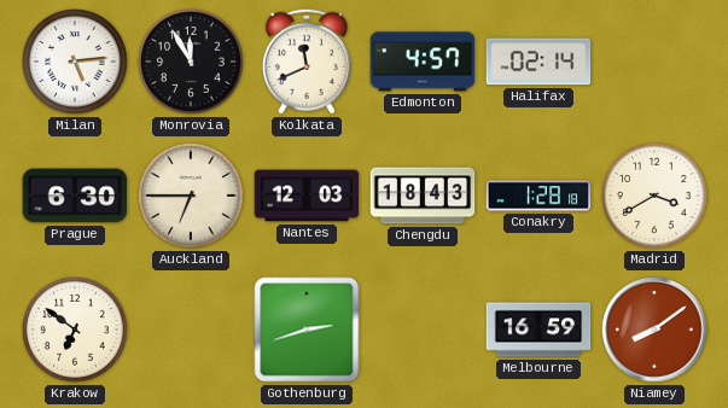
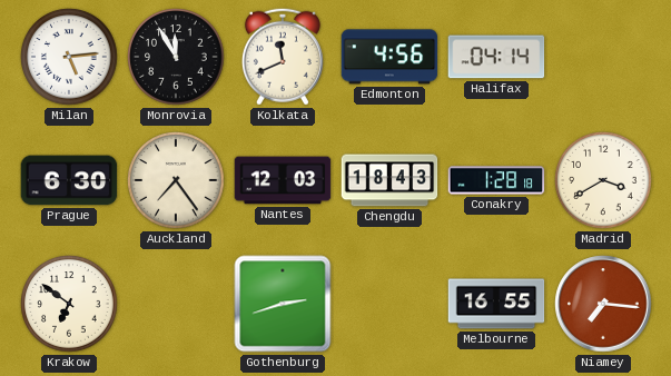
Edmonton: 4:57 -> 4:56
Halifax: 02:14 -> 04:14
Auckland: 6:45 -> 7:24
Melbourne: 16:59 -> 16:55
Niamey: 8:09 -> 7:16
